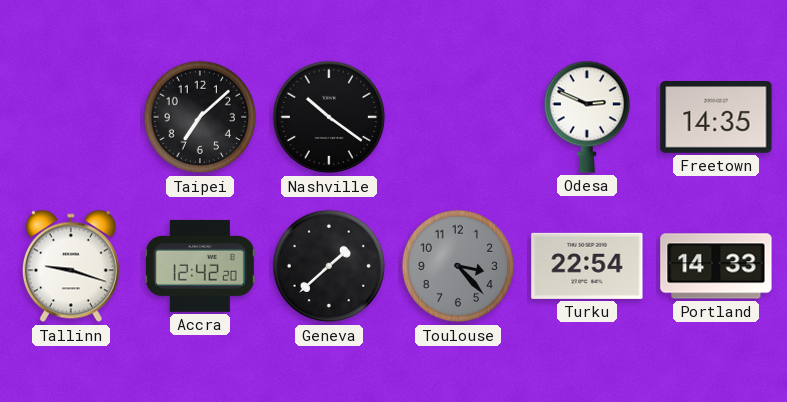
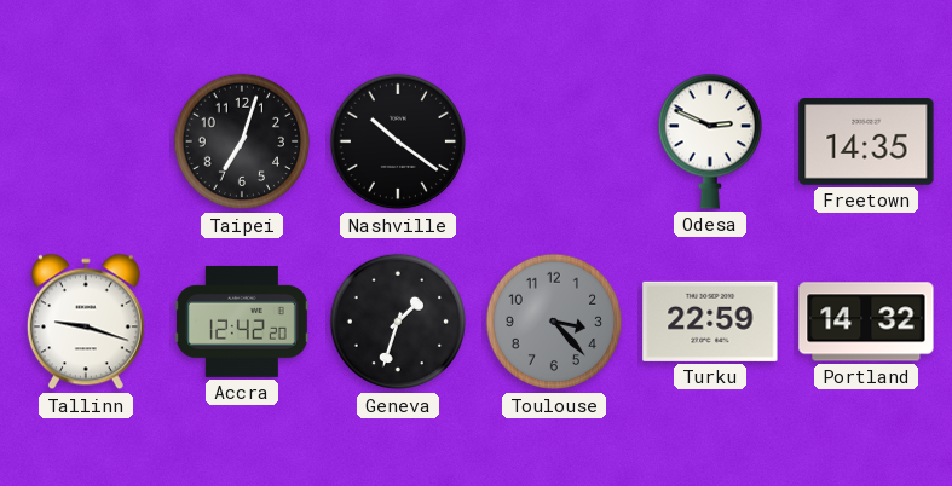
Taipei: 7:08 -> 7:03
Geneva: 1:38 -> 1:33
Turku: 22:54 -> 22:59
Portland: 14:33 -> 14:32
